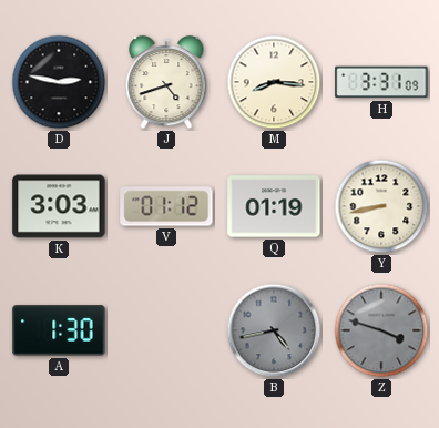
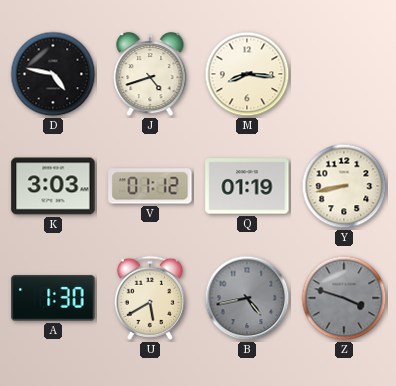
D: 2:47 -> 4:47
H: 3:31 -> none
U: none -> 5:40
